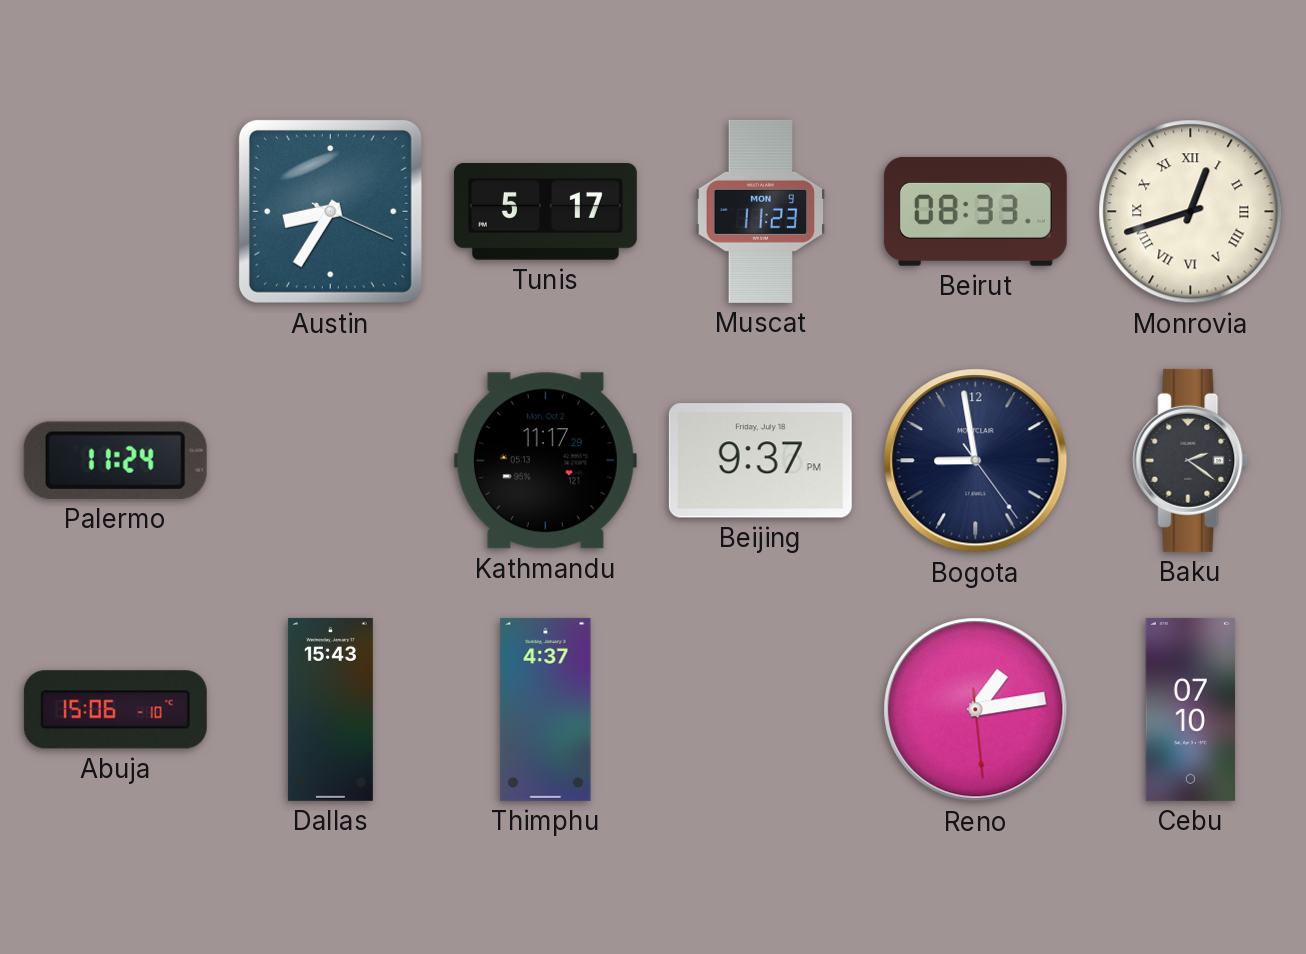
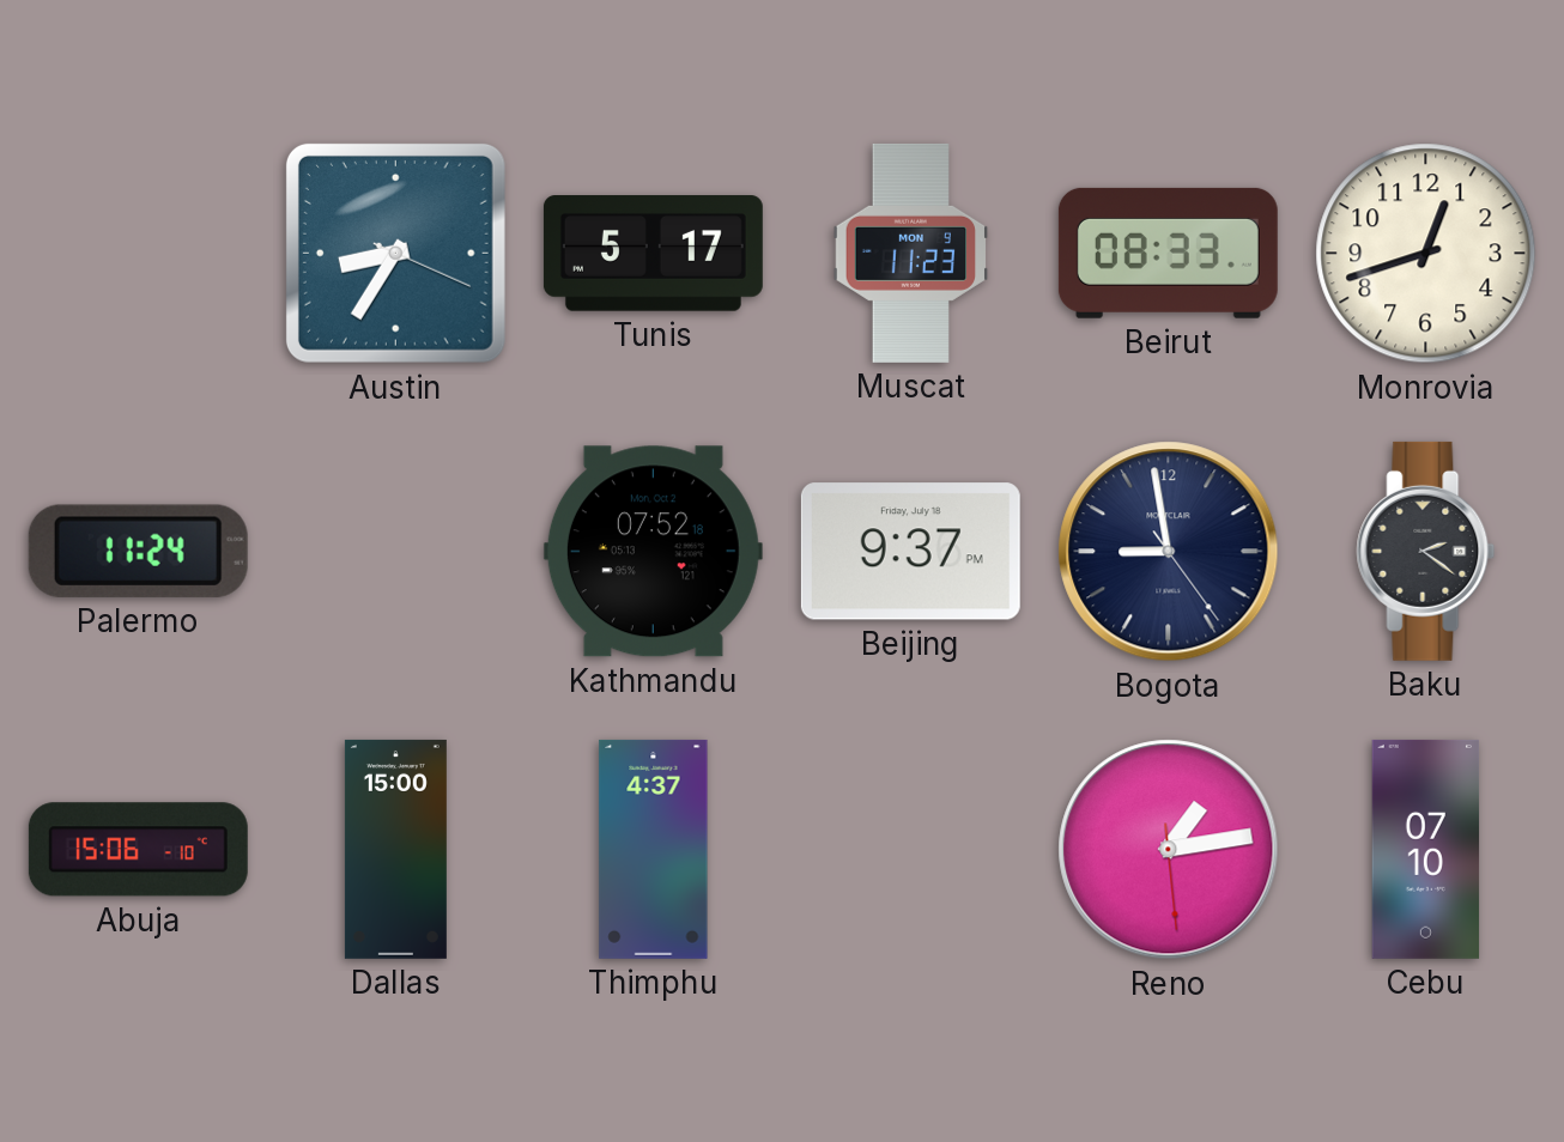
Monrovia numerals: Roman -> Arabic
Kathmandu: 11:17 -> 07:52
Dallas: 15:43 -> 15:00
